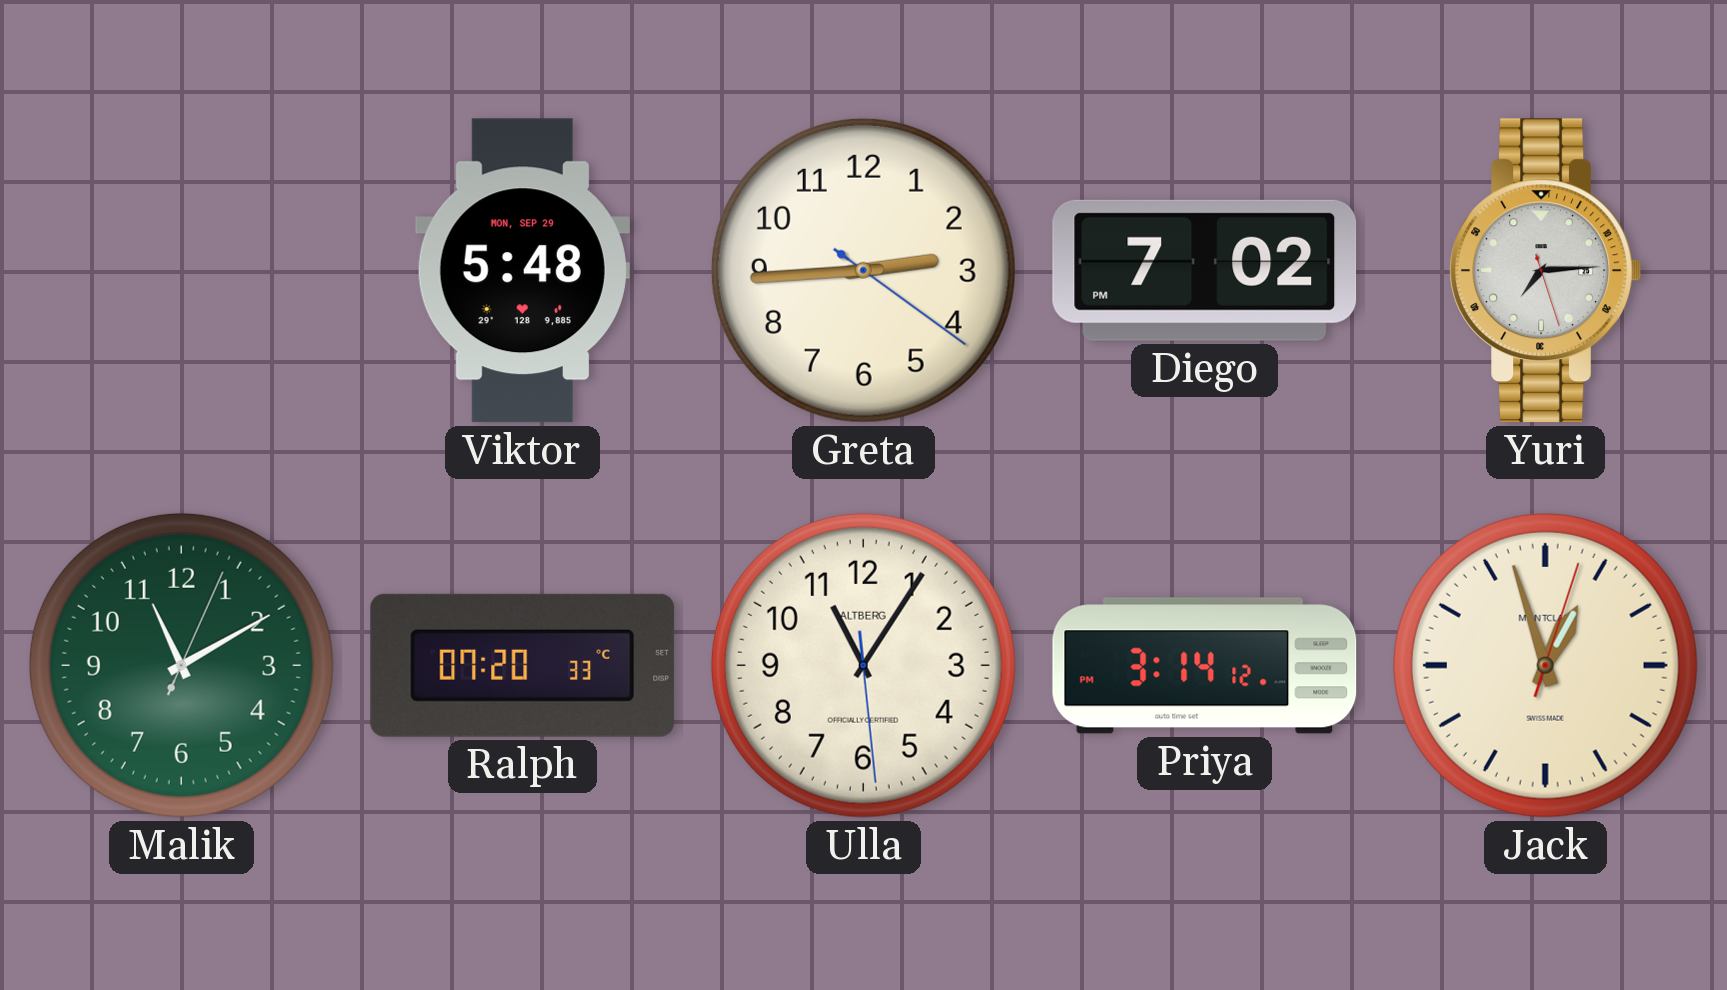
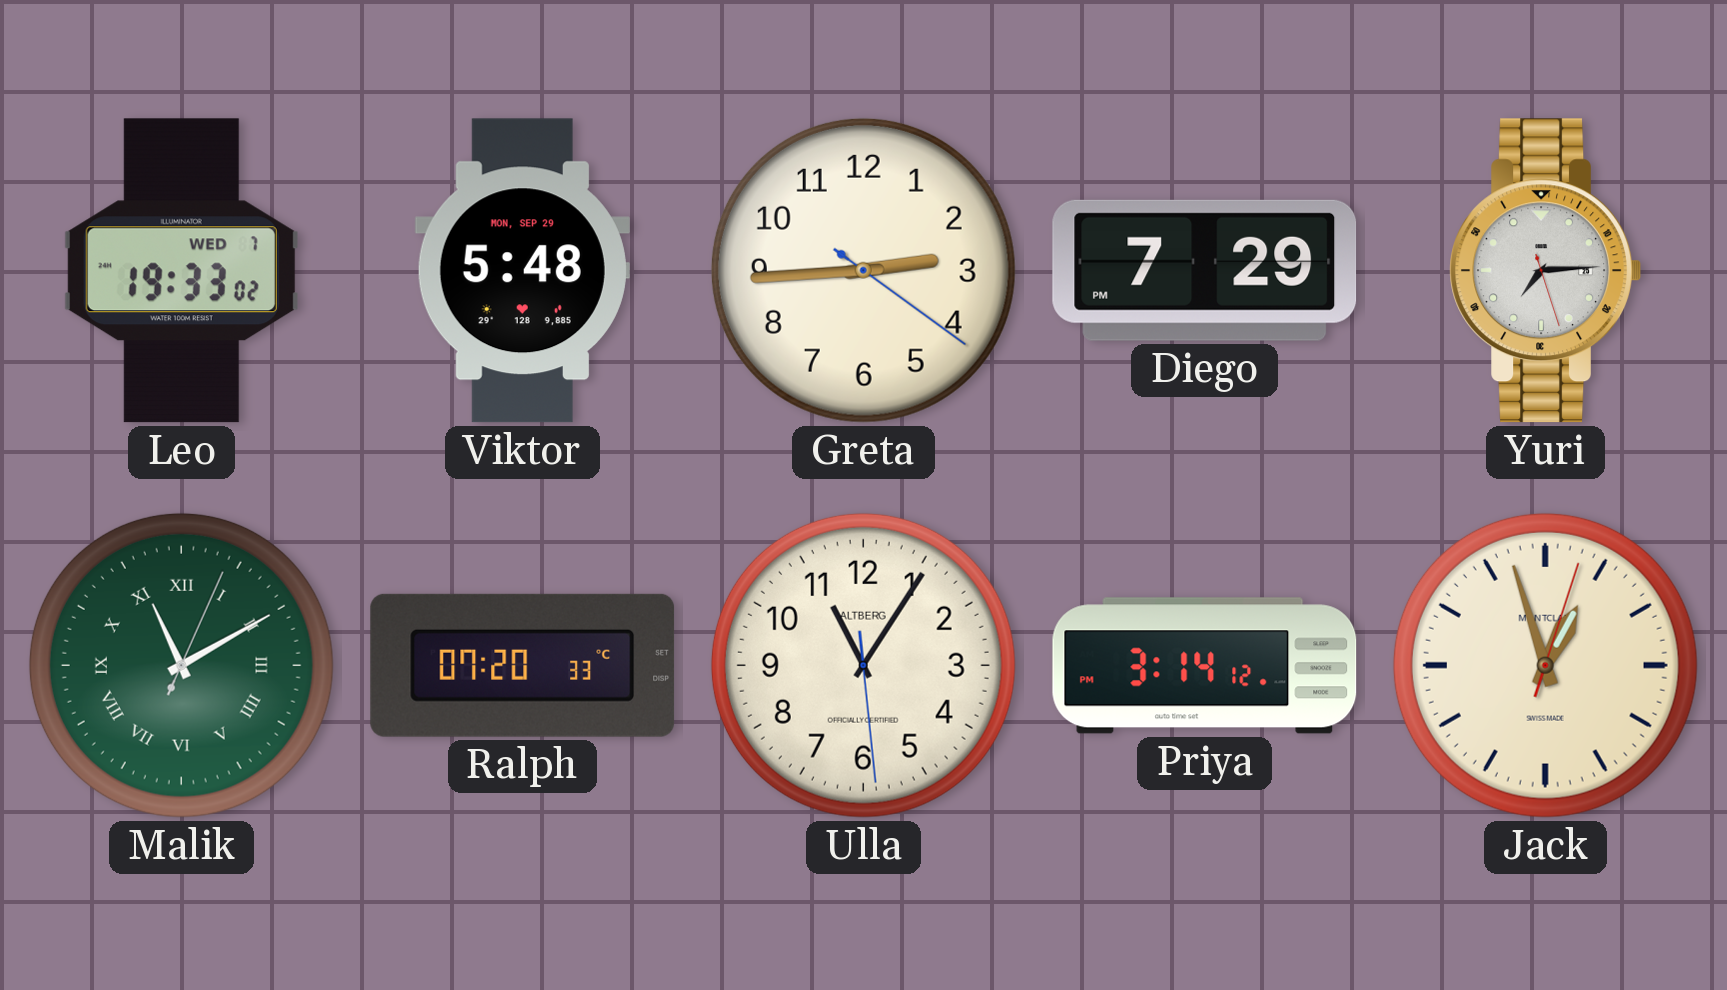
Leo: none -> 19:33
Diego: 7:02 -> 7:29
Malik numerals: Arabic -> Roman
